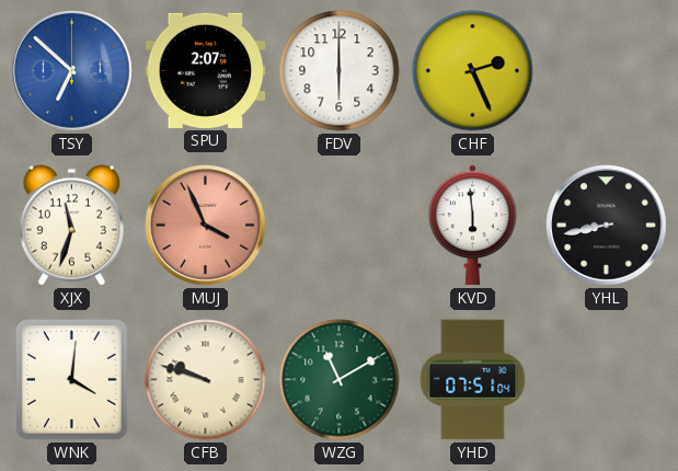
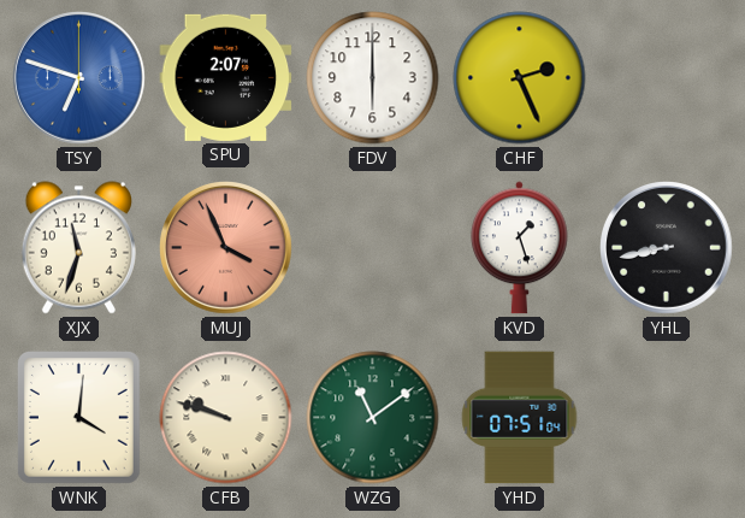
TSY: 6:52 -> 6:48
KVD: 5:59 -> 1:27
WZG: 11:10 -> 11:09
